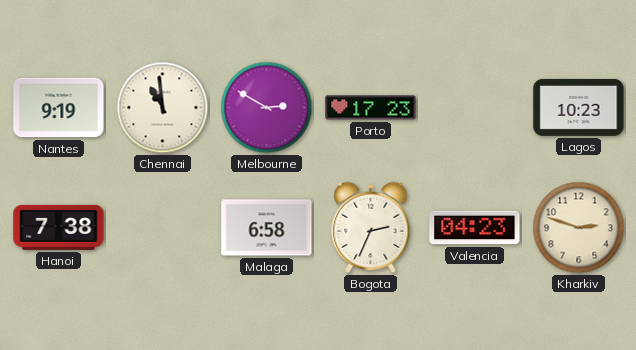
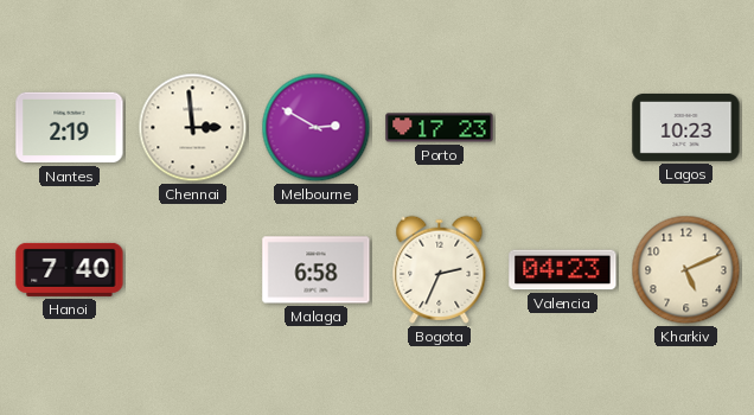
Nantes: 9:19 -> 2:19
Chennai: 10:59 -> 2:59
Hanoi: 7:38 -> 7:40
Kharkiv: 2:48 -> 5:11
